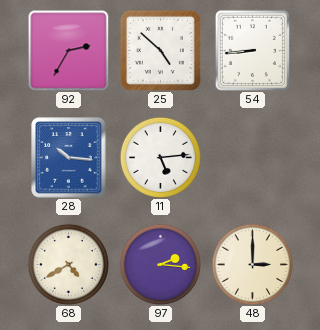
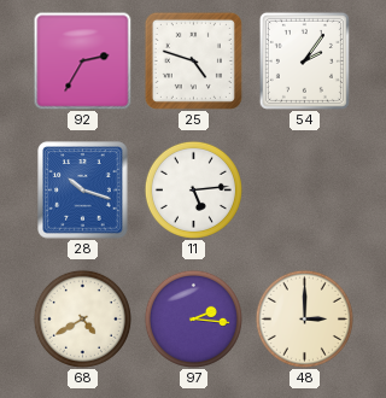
25: 4:52 -> 4:48
54: 8:44 -> 2:06
28: 10:16 -> 10:18
